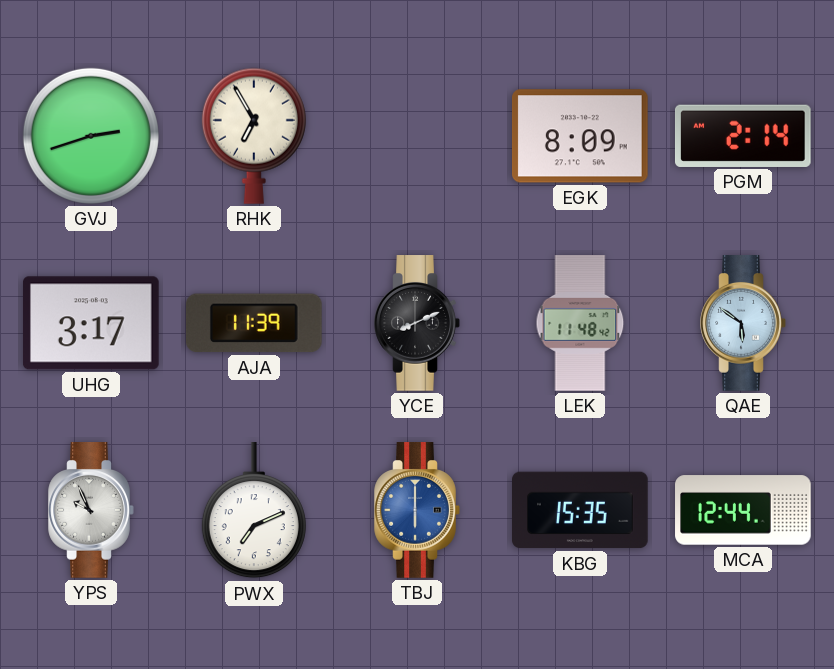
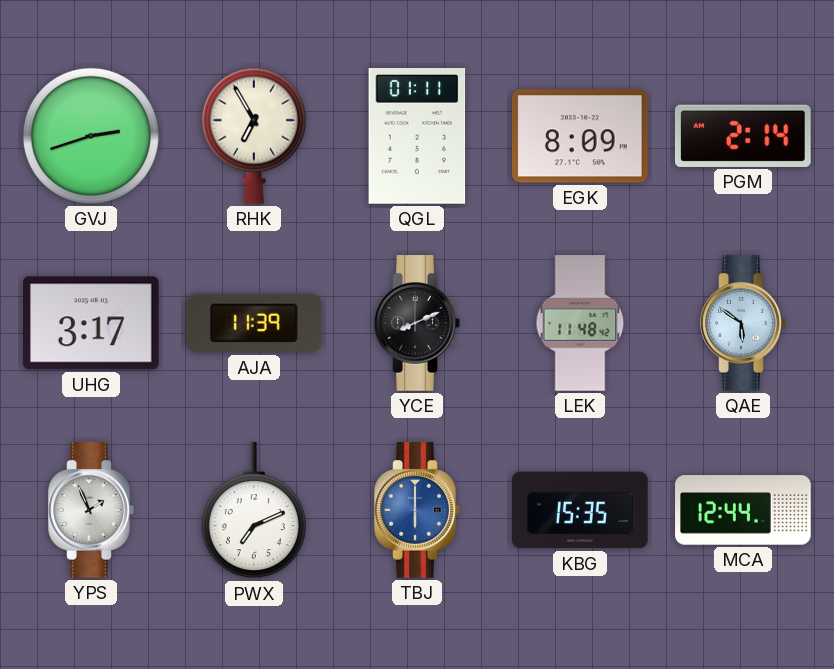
QGL: none -> 01:11
YPS: 9:56 -> 1:56
